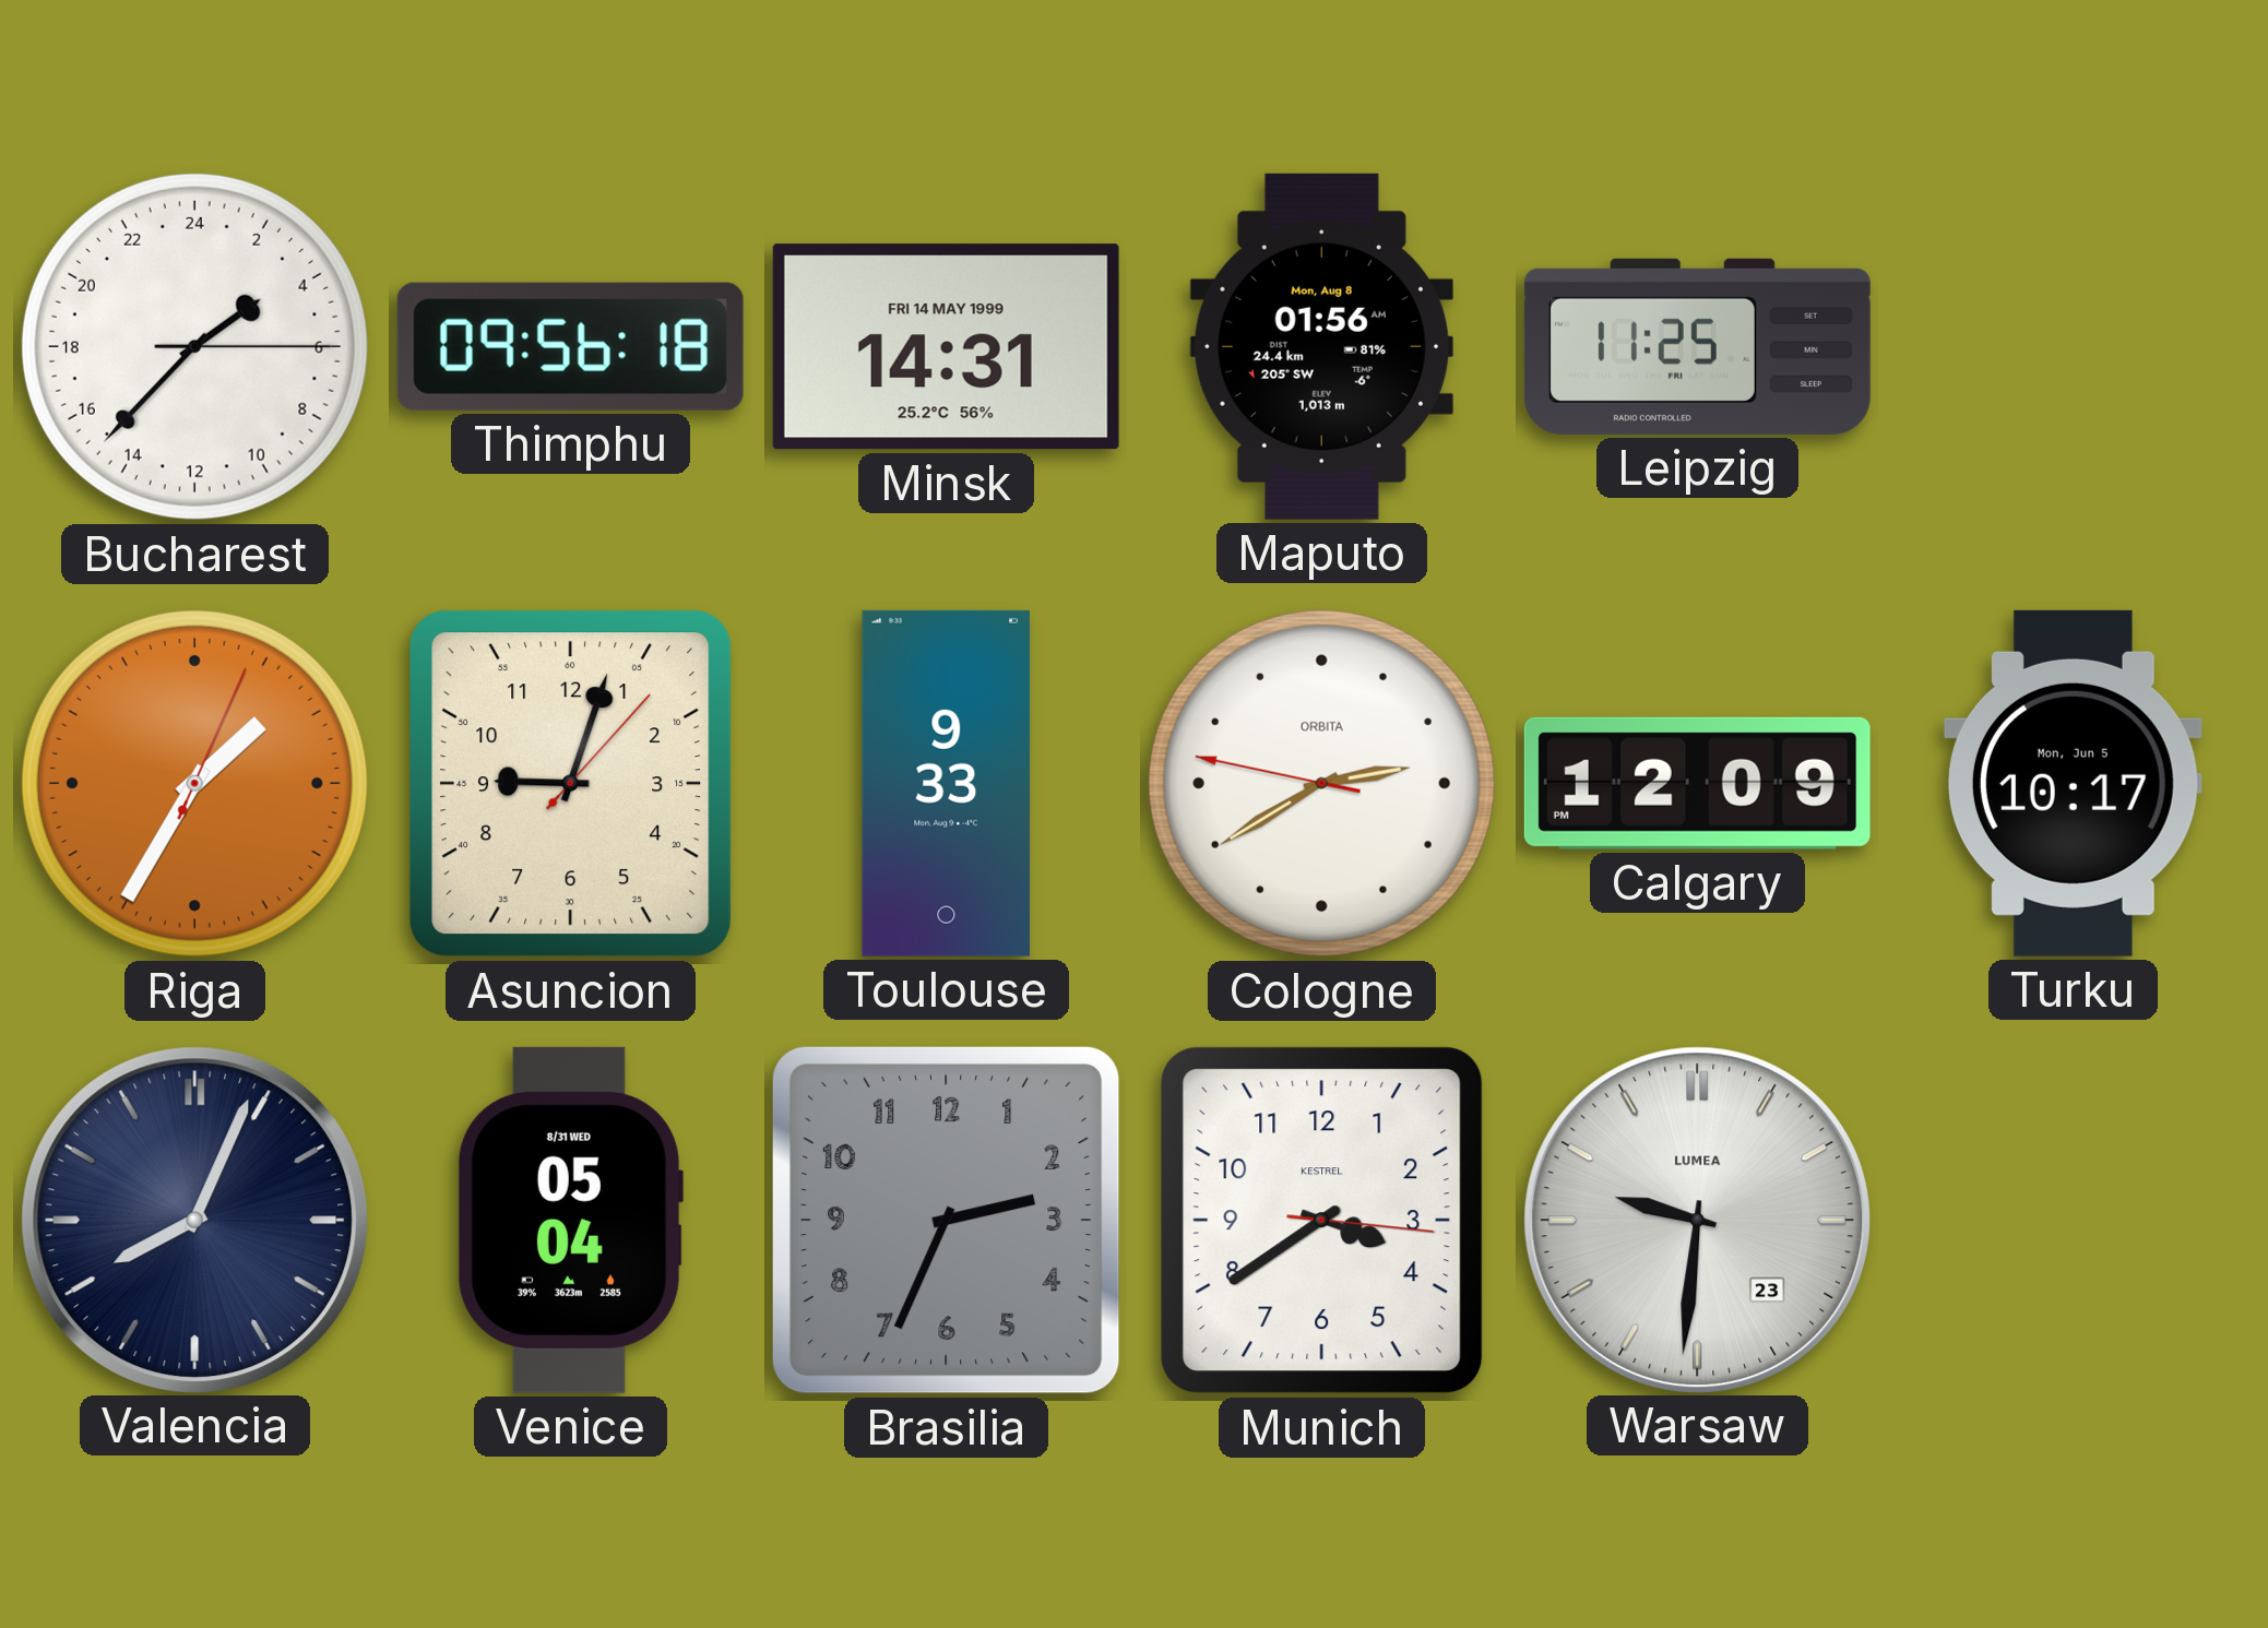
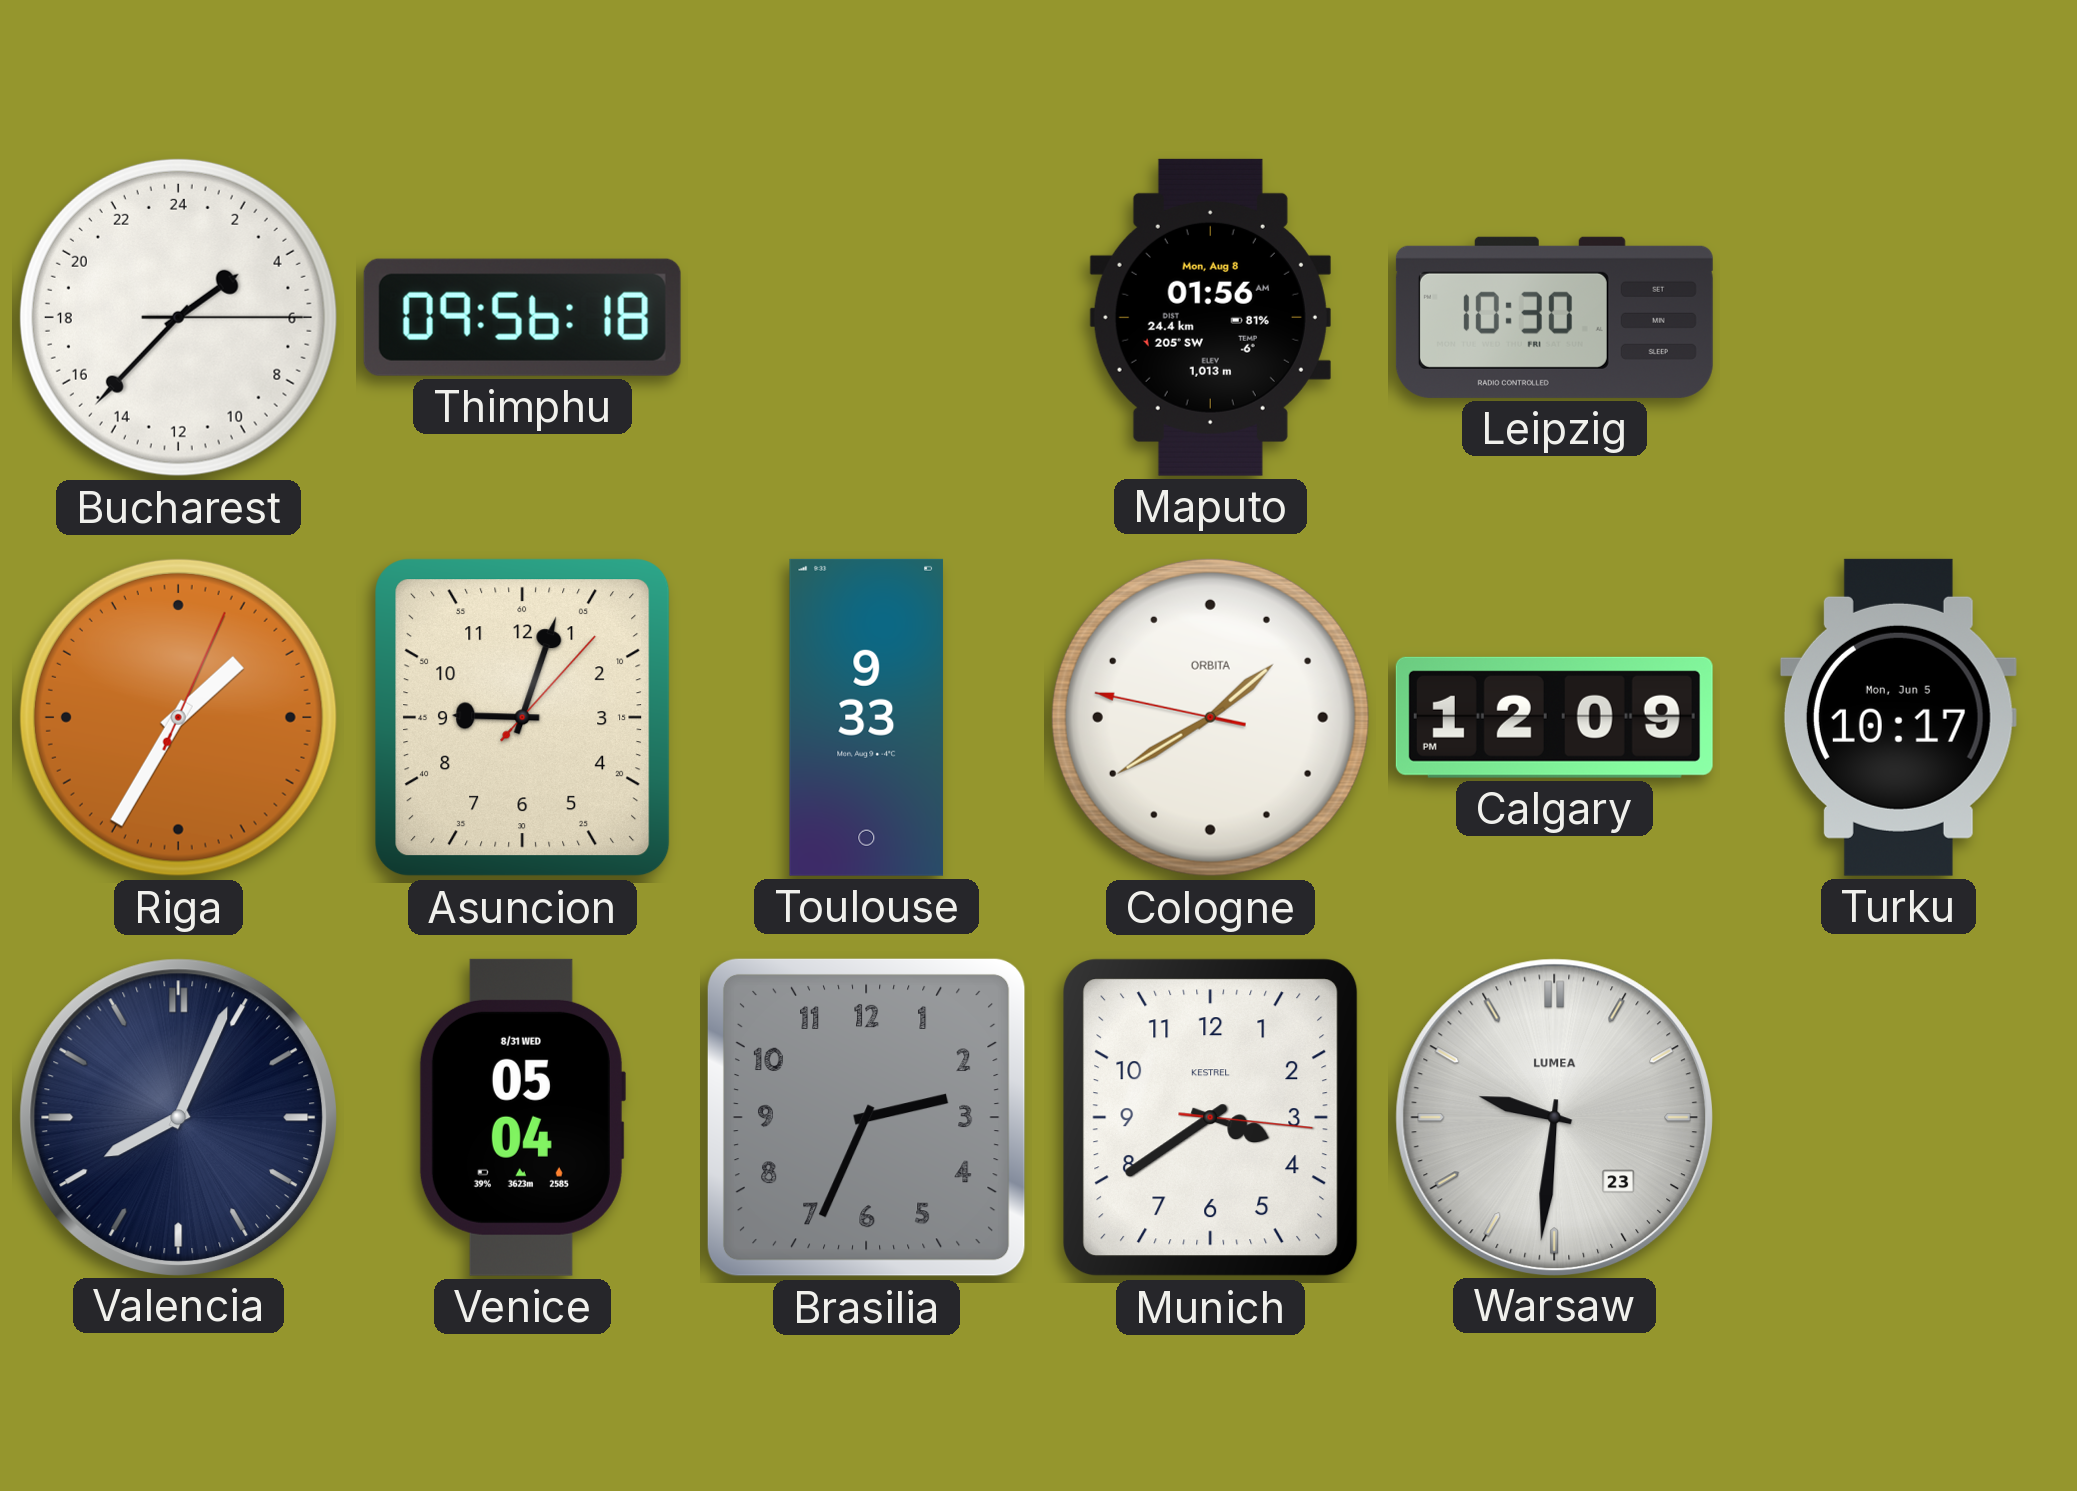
Minsk: 14:31 -> none
Leipzig: 11:25 -> 10:30
Cologne: 2:39 -> 1:39
